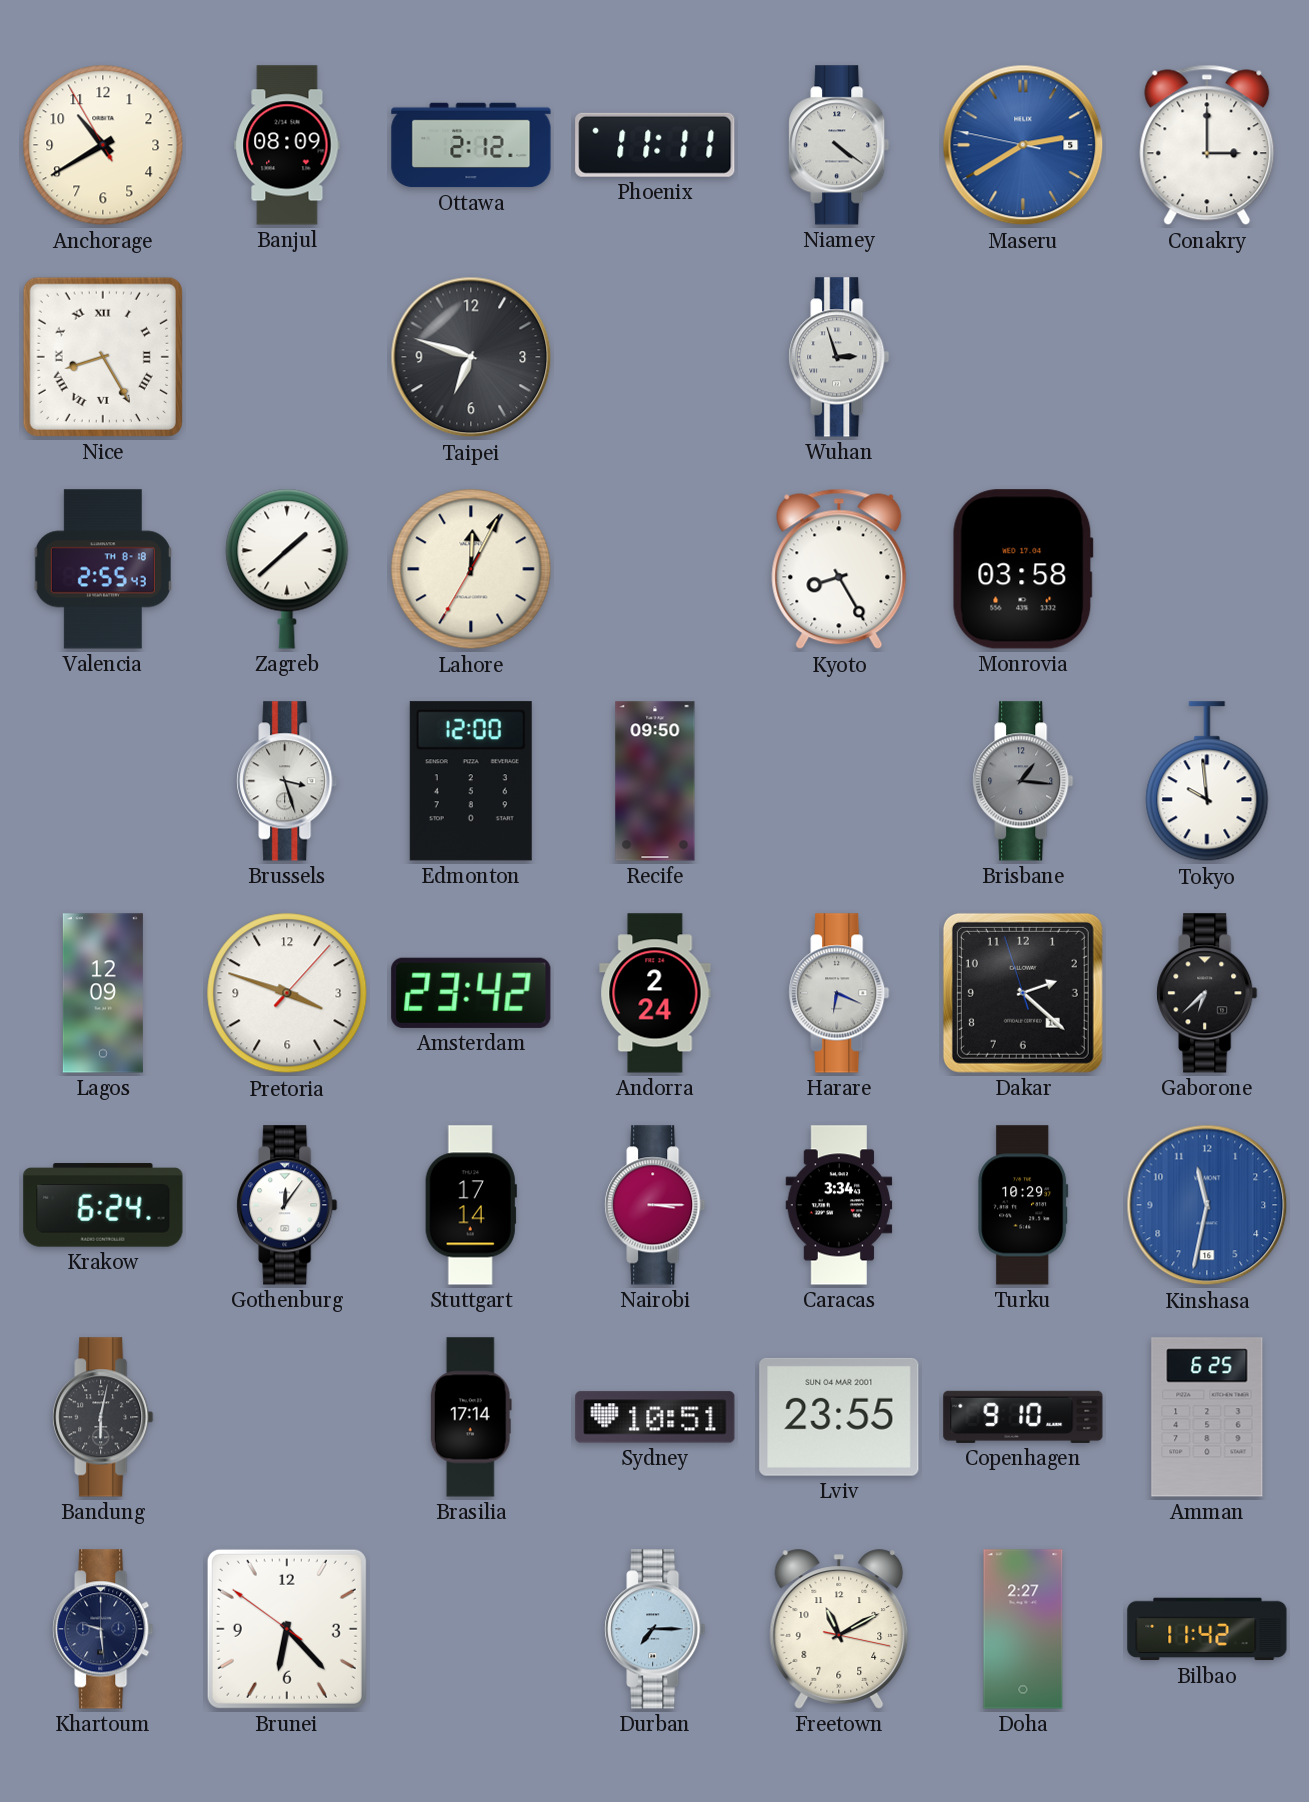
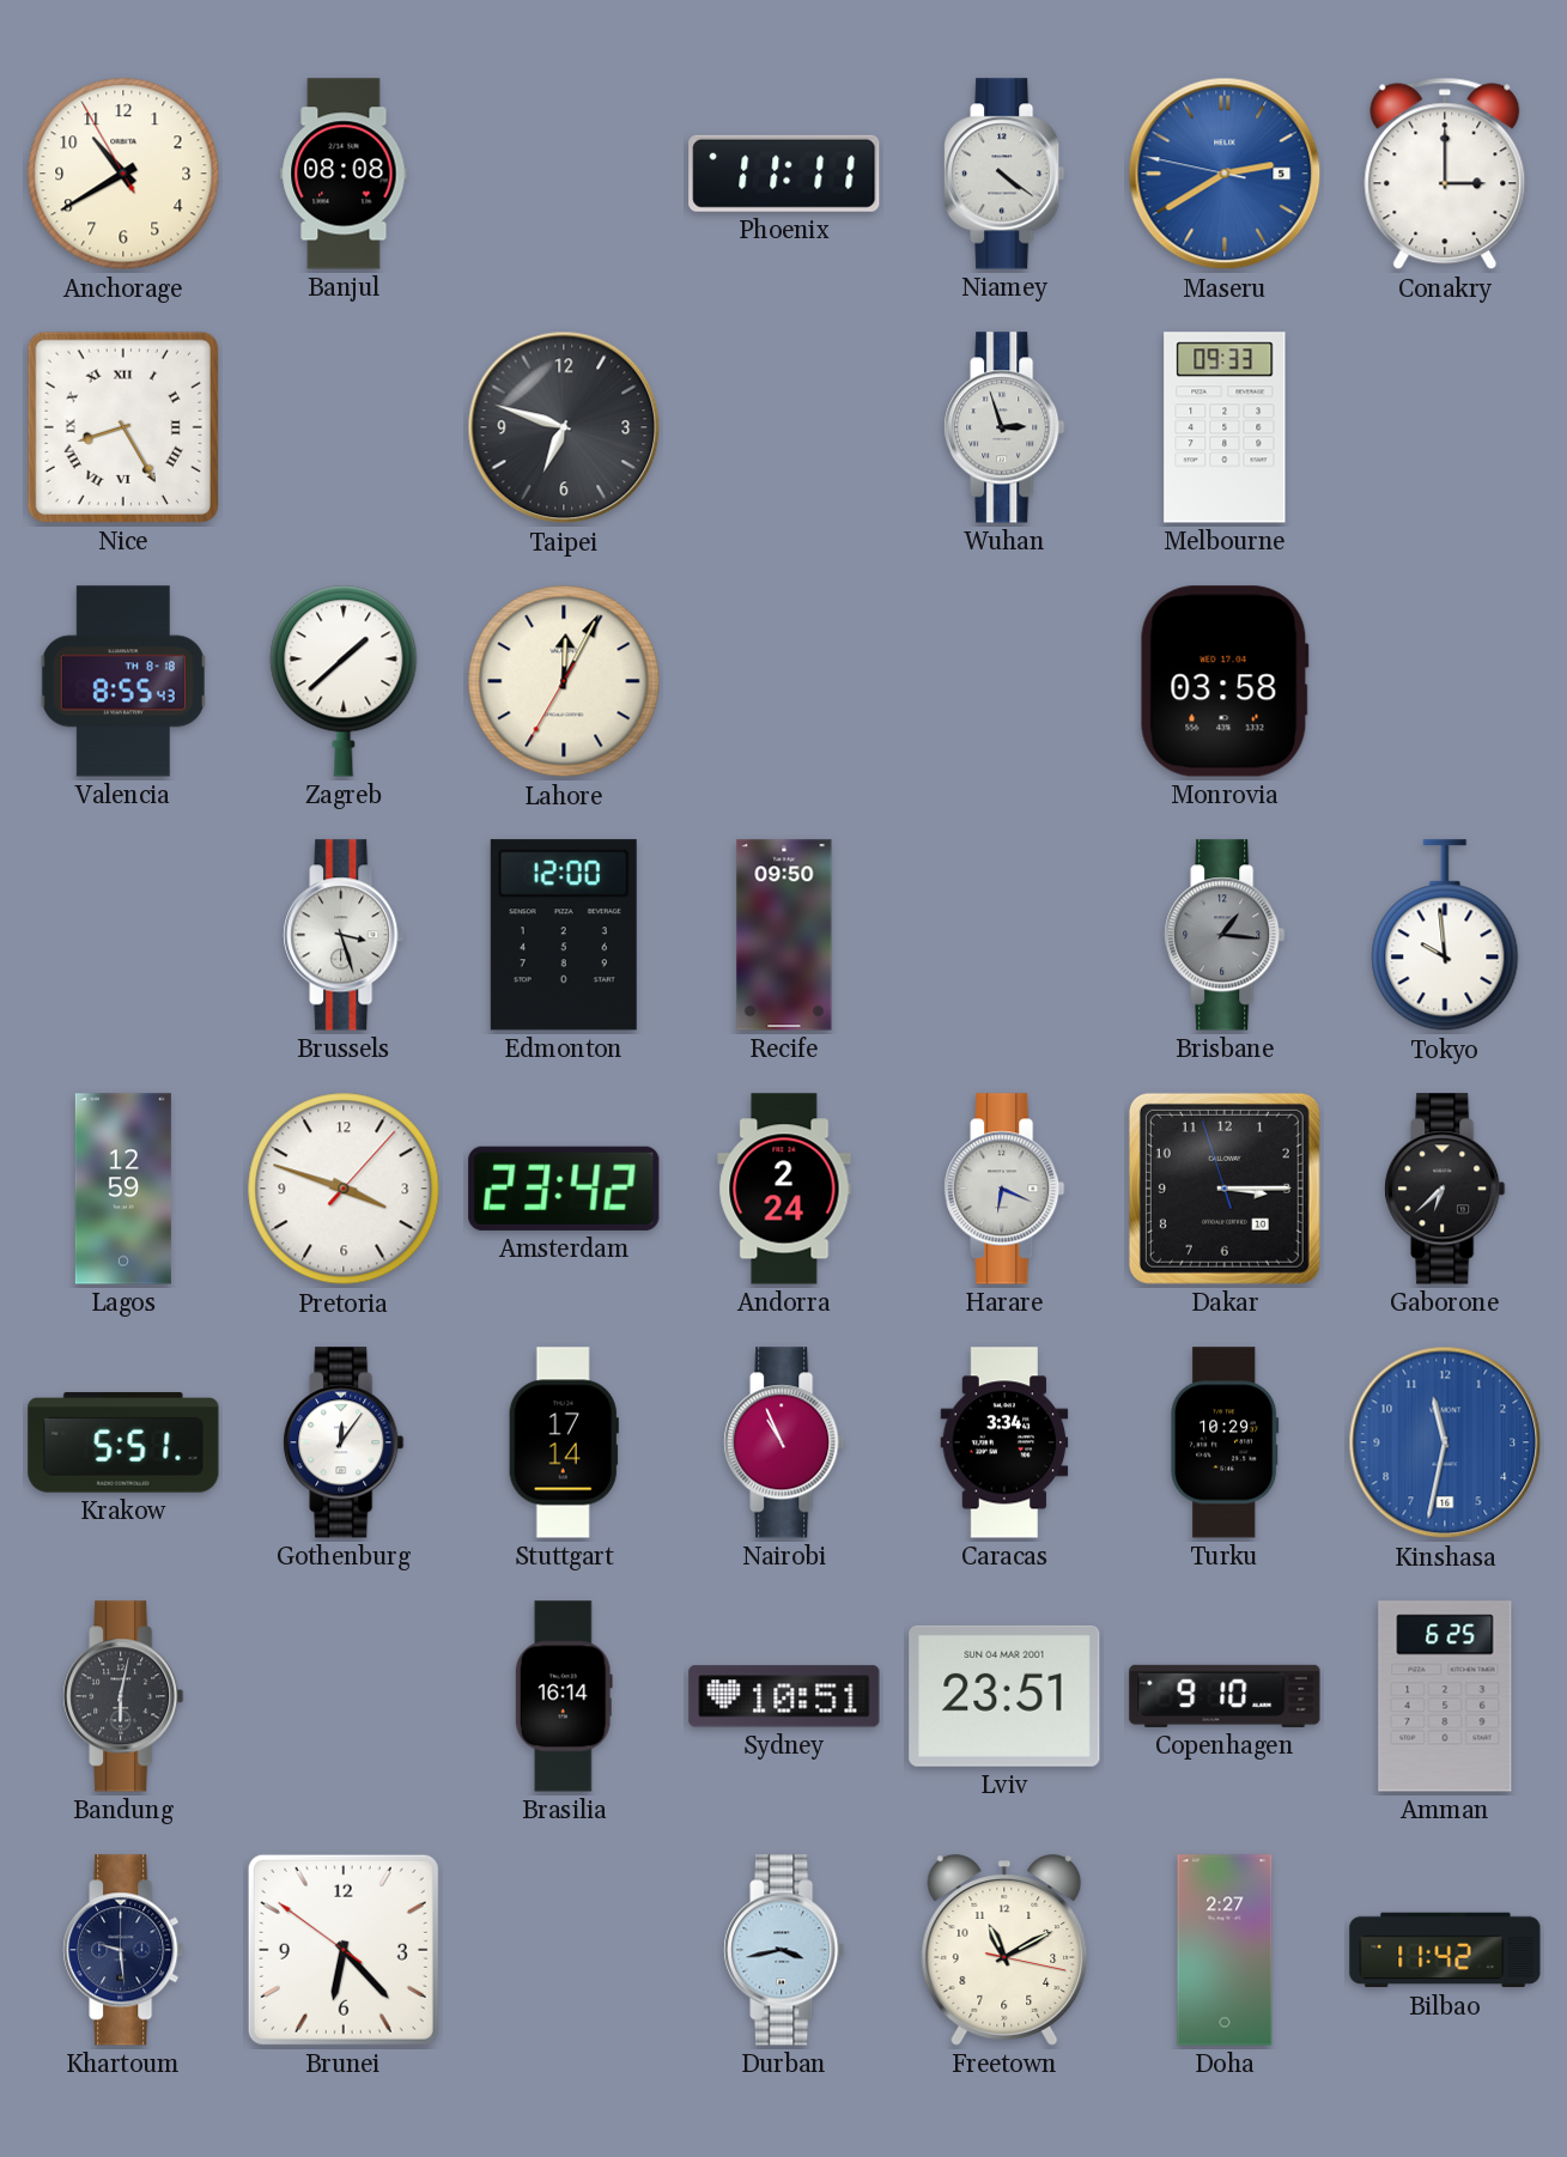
Banjul: 08:09 -> 08:08
Ottawa: 2:12 -> none
Melbourne: none -> 09:33
Valencia: 2:55 -> 8:55
Kyoto: 8:25 -> none
Lagos: 12:09 -> 12:59
Dakar: 2:21 -> 3:14
Krakow: 6:24 -> 5:51
Nairobi: 3:15 -> 10:56
Brasilia: 17:14 -> 16:14
Lviv: 23:55 -> 23:51
Durban: 7:15 -> 3:43
